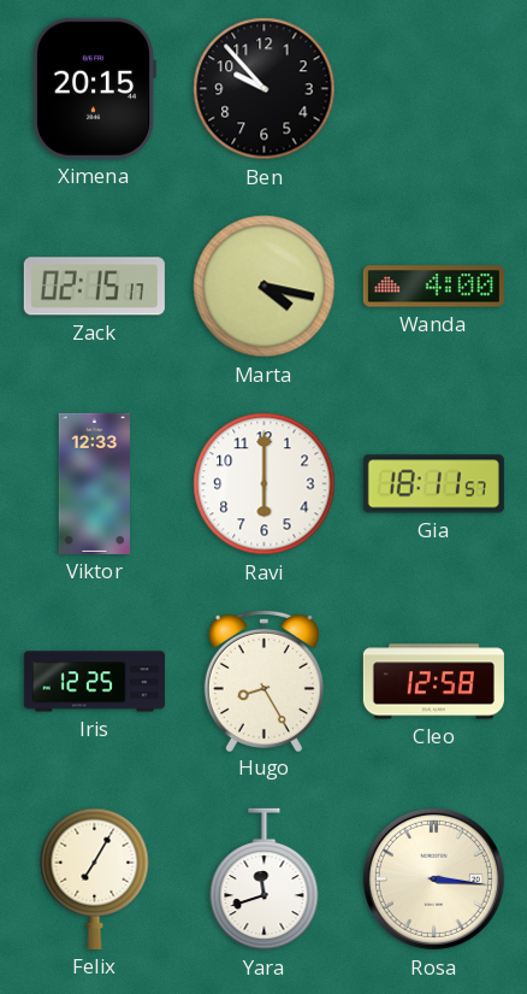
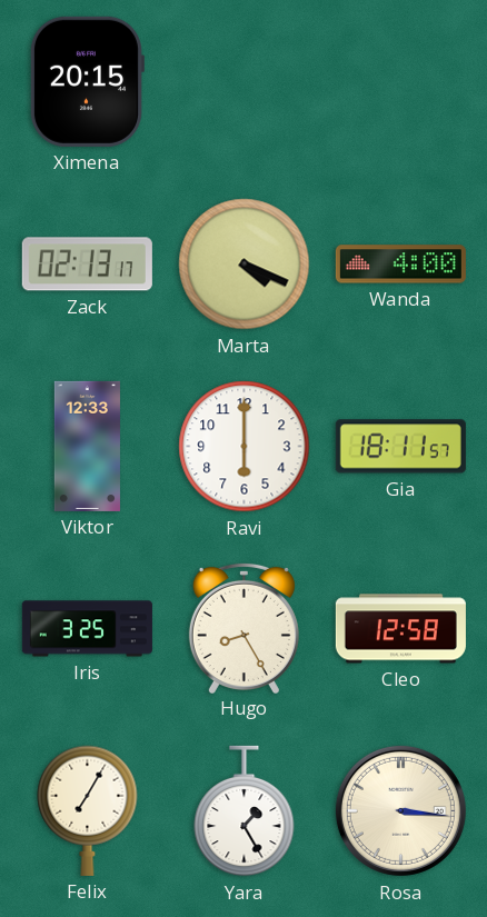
Ben: 9:53 -> none
Zack: 02:15 -> 02:13
Marta: 4:17 -> 4:19
Iris: 12:25 -> 3:25
Yara: 11:42 -> 1:25
